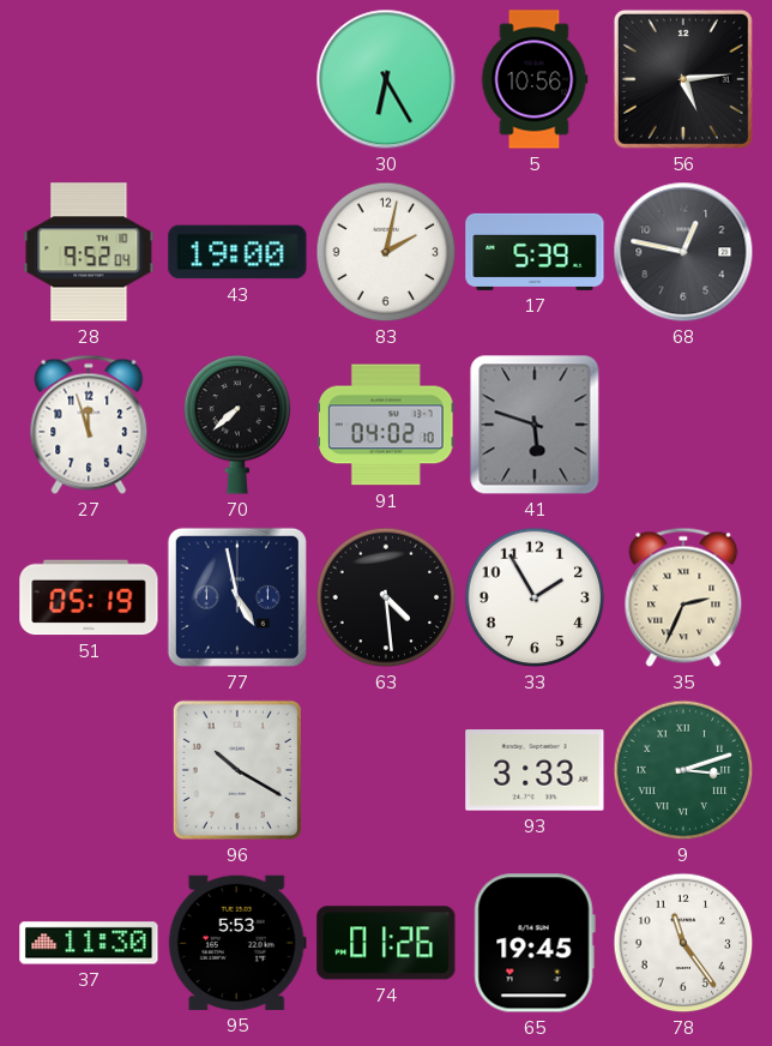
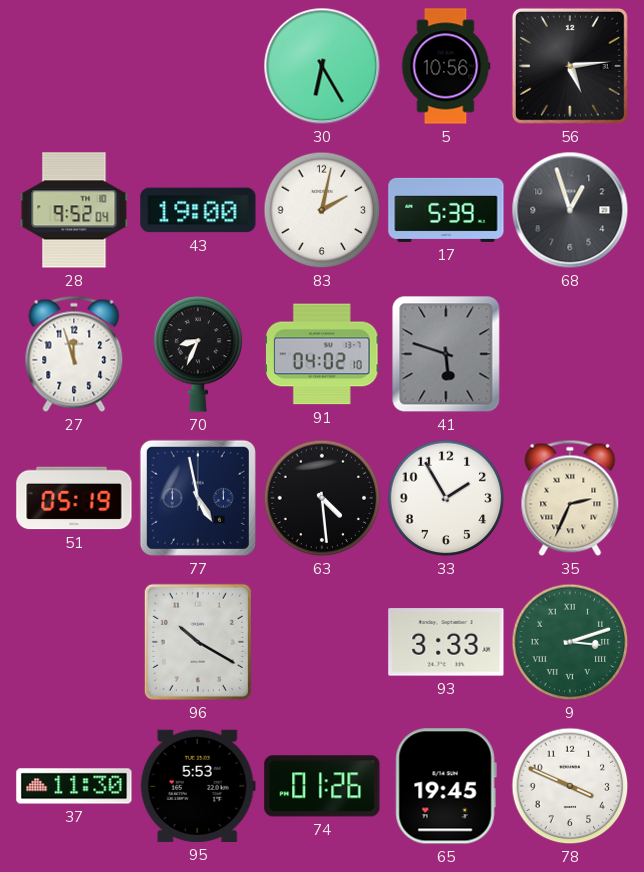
68: 12:47 -> 12:57
70: 7:38 -> 8:34
78: 11:24 -> 3:49
